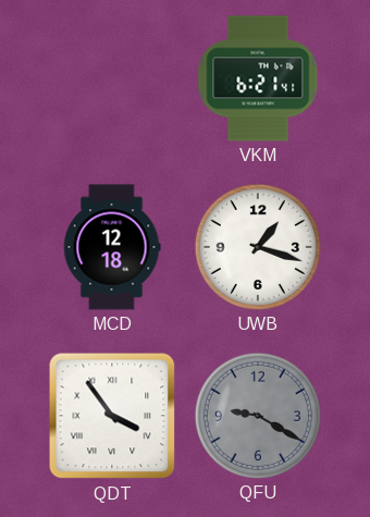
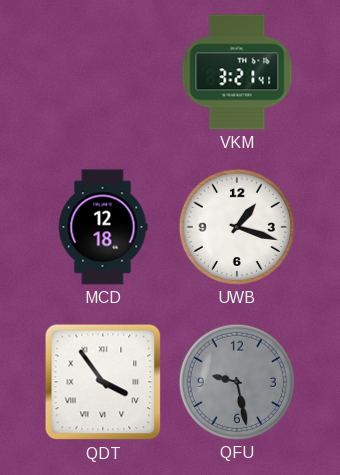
VKM: 6:21 -> 3:21
QFU: 9:20 -> 9:28
